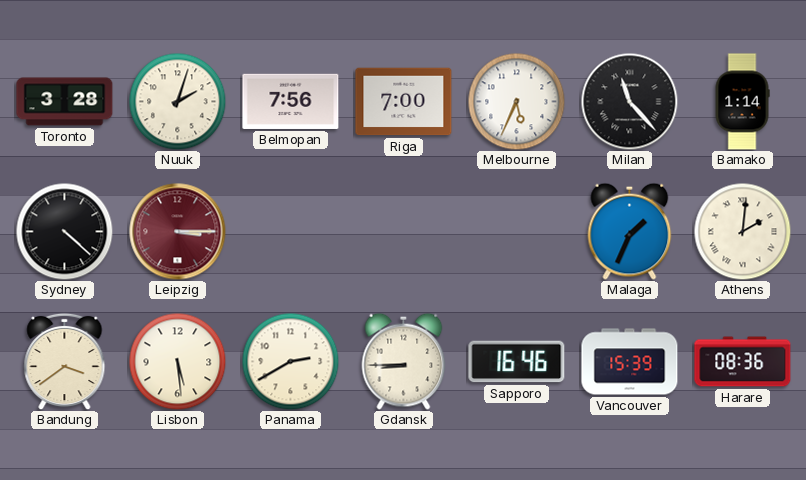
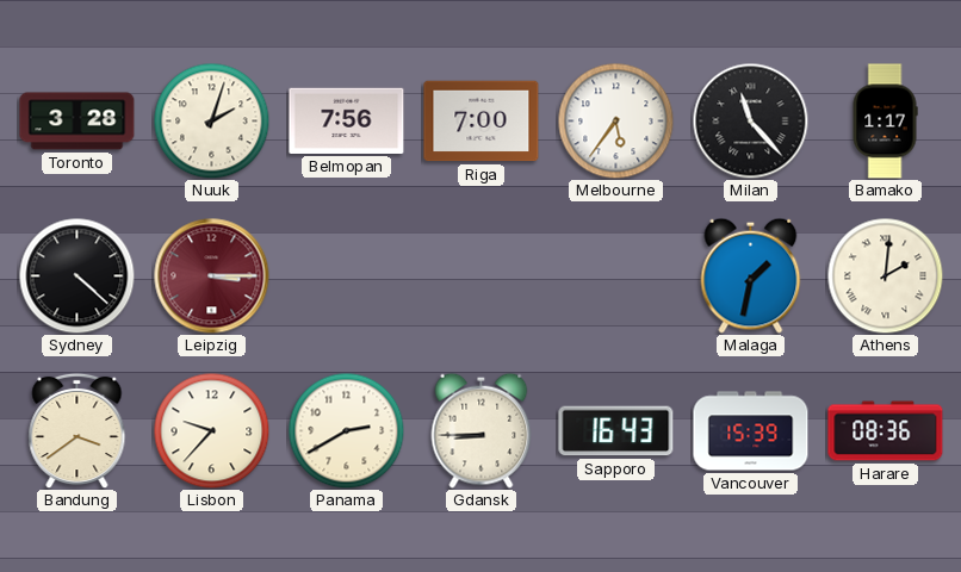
Melbourne: 5:34 -> 5:36
Bamako: 1:14 -> 1:17
Malaga: 1:34 -> 1:32
Lisbon: 5:29 -> 9:37
Sapporo: 16:46 -> 16:43
